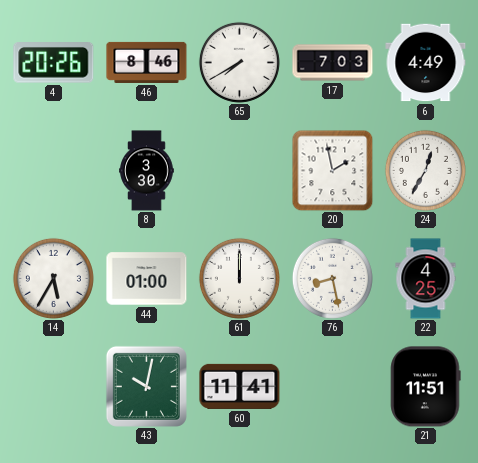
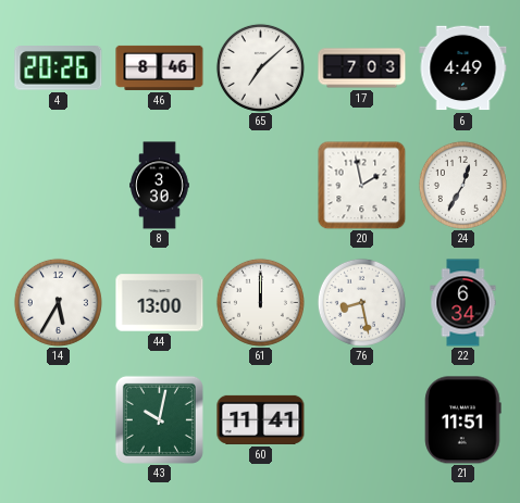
65: 7:40 -> 7:08
44: 01:00 -> 13:00
22: 4:25 -> 6:34
